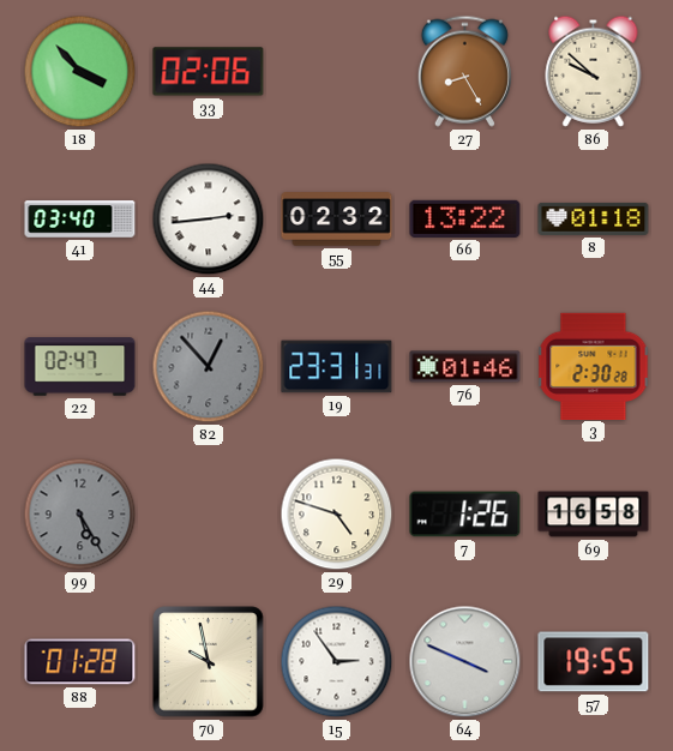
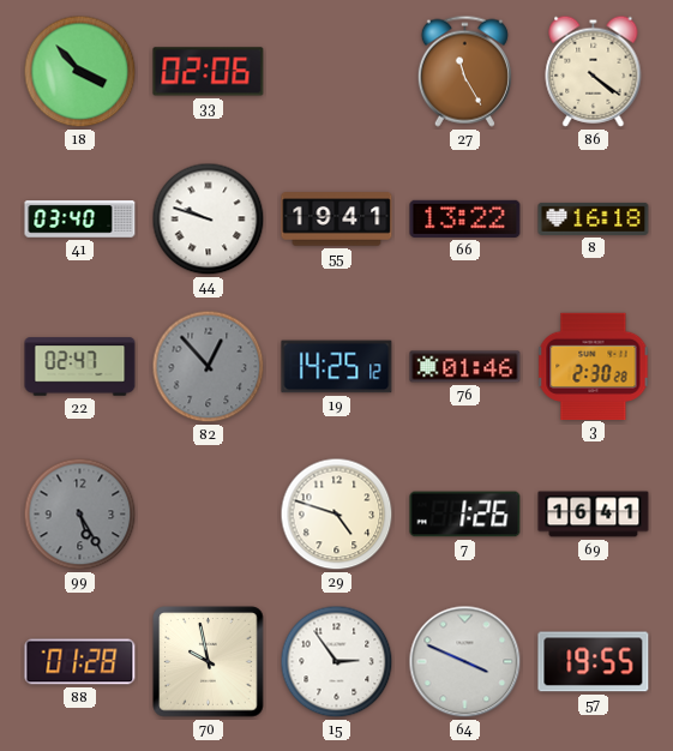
27: 8:25 -> 11:25
86: 9:52 -> 4:21
44: 2:44 -> 9:48
55: 02:32 -> 19:41
8: 01:18 -> 16:18
19: 23:31 -> 14:25
69: 16:58 -> 16:41
